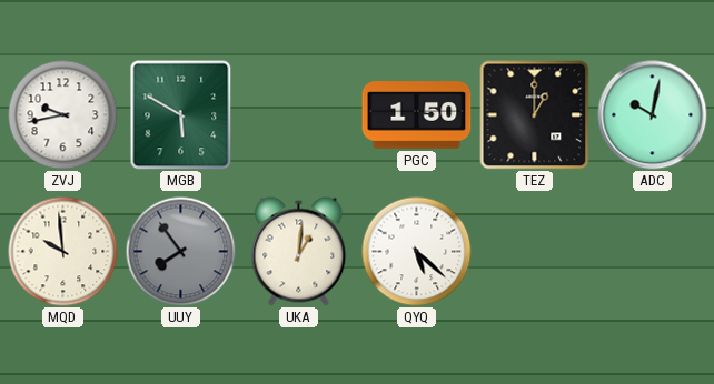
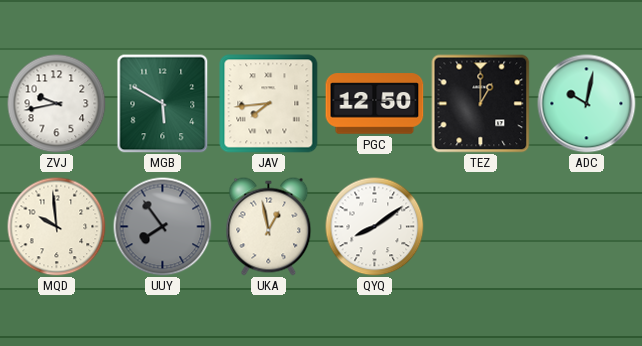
JAV: none -> 7:44
PGC: 1:50 -> 12:50
UKA: 1:01 -> 12:58
QYQ: 5:22 -> 8:09
